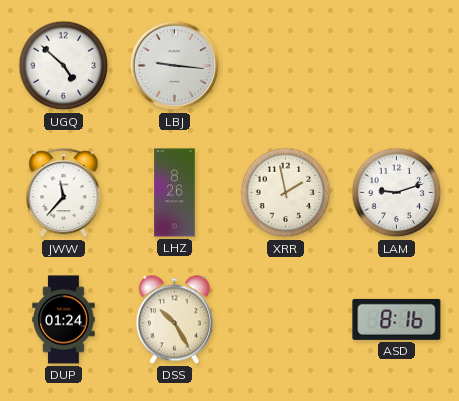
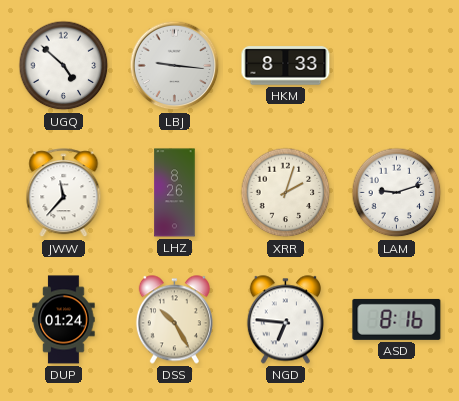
HKM: none -> 8:33
XRR: 1:58 -> 2:03
NGD: none -> 6:46
